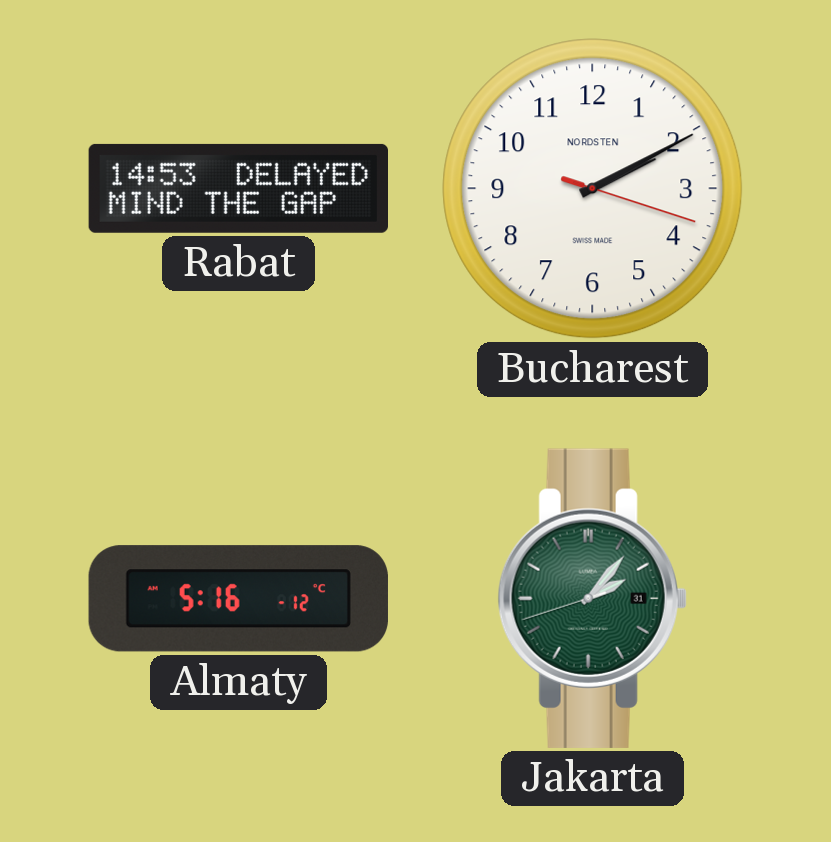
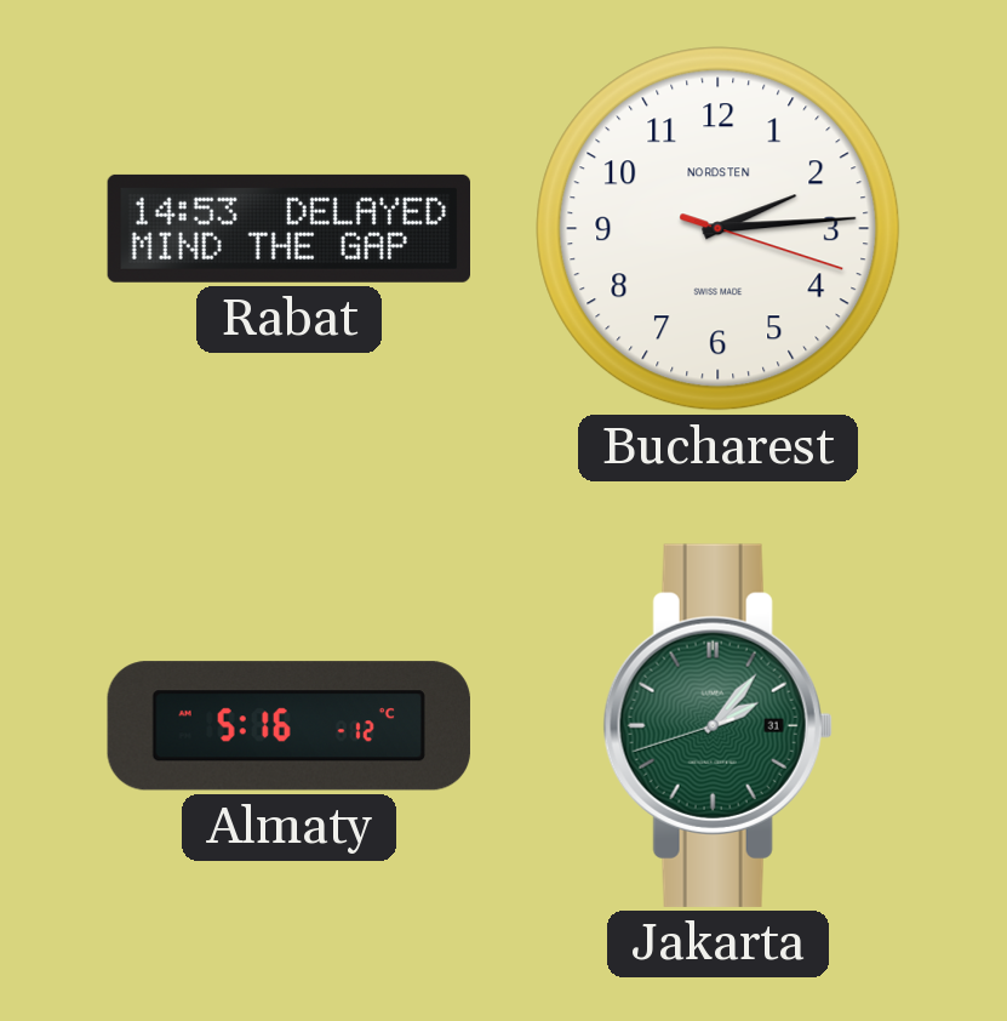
Bucharest: 2:10 -> 2:14
